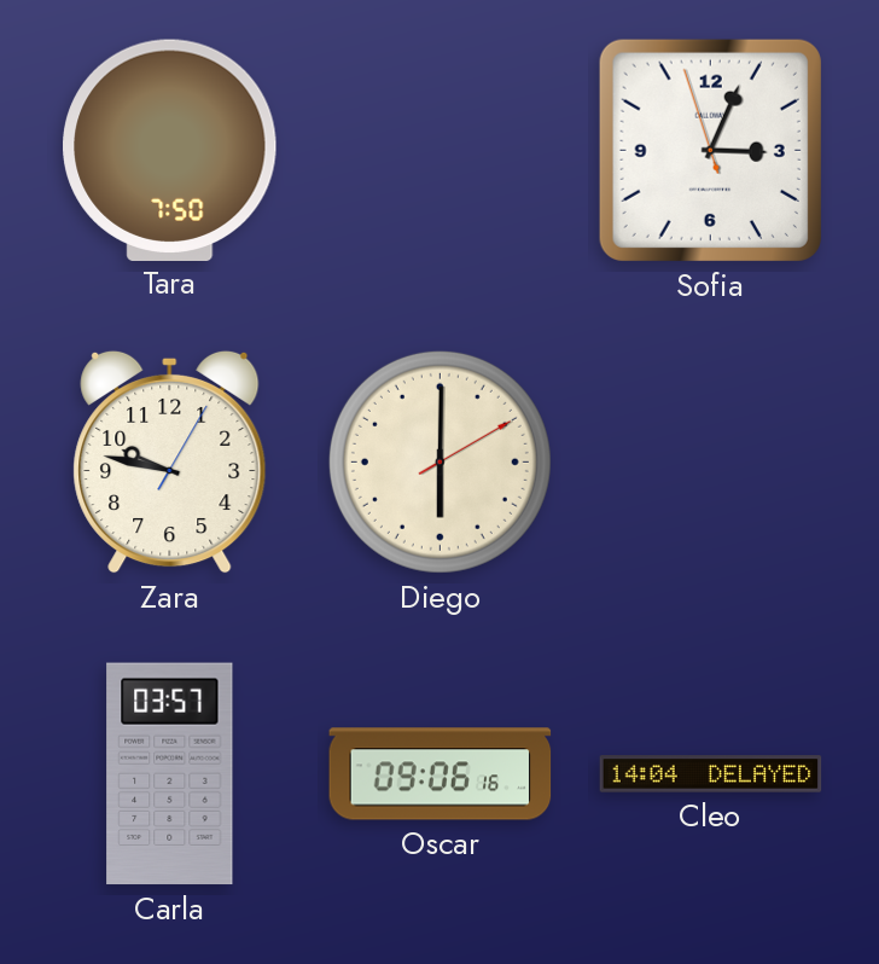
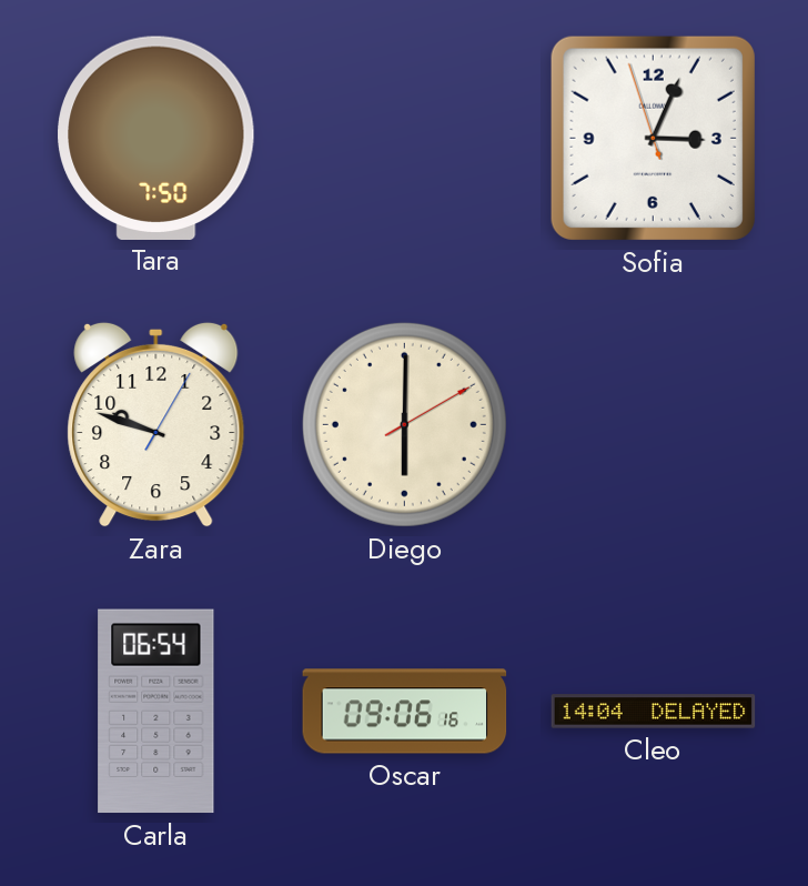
Zara: 9:47 -> 9:48
Carla: 03:57 -> 06:54
